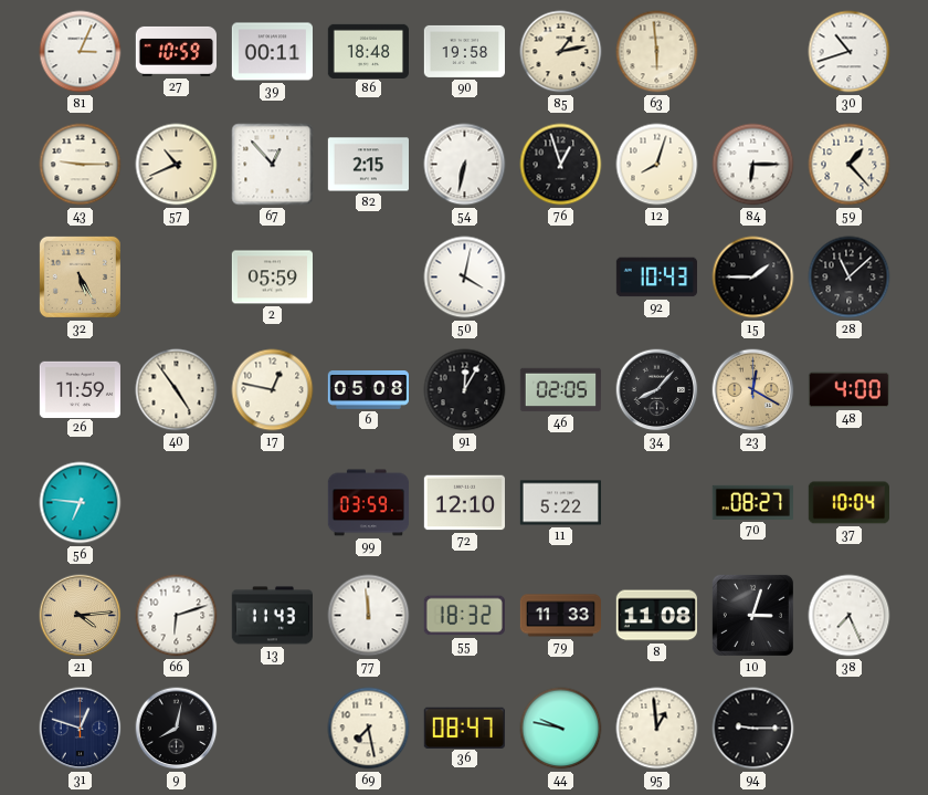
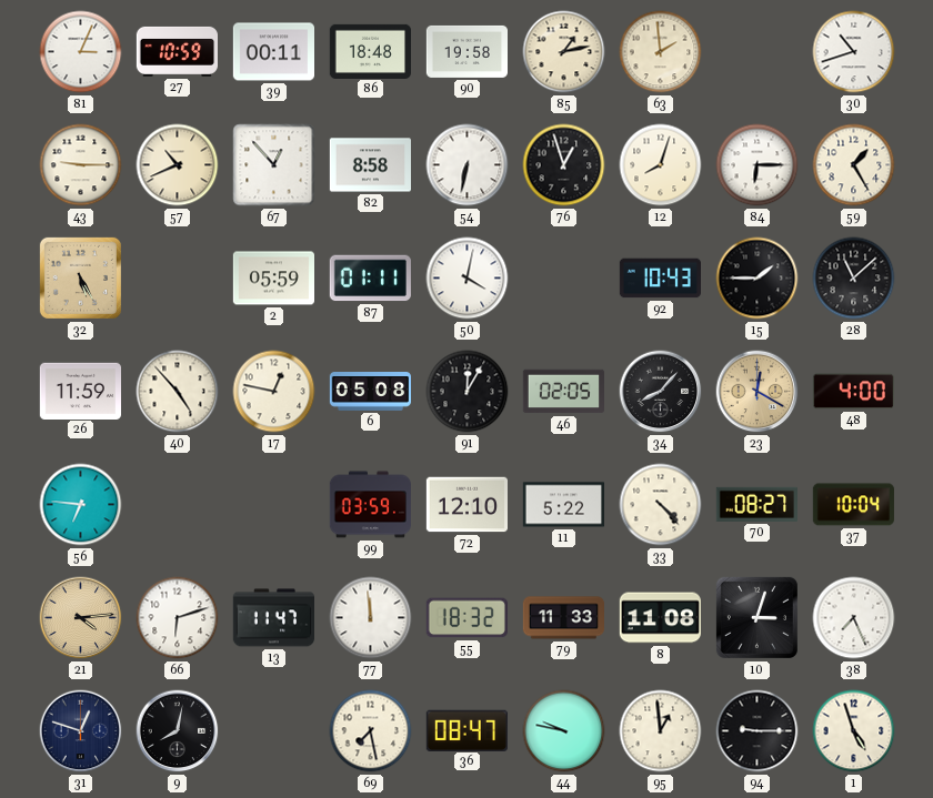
63: 5:59 -> 1:59
82: 2:15 -> 8:58
59: 1:23 -> 1:25
87: none -> 01:11
40: 4:54 -> 4:53
33: none -> 4:23
13: 11:43 -> 11:47
1: none -> 4:57
